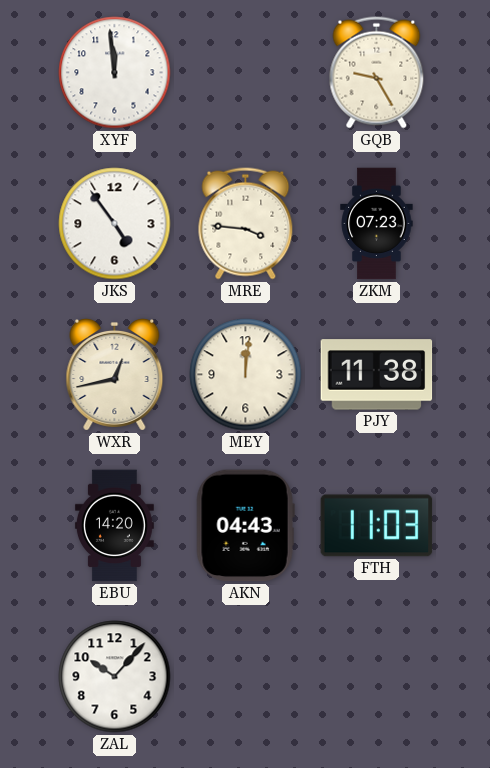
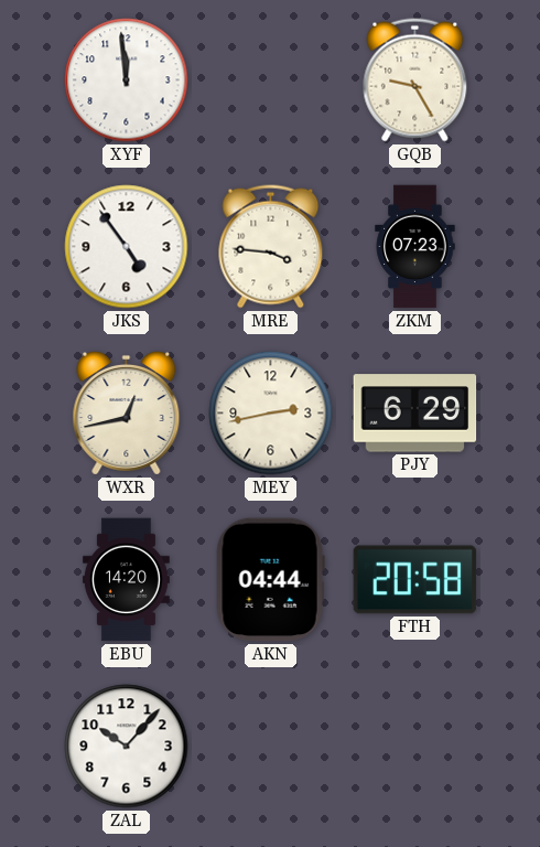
MEY: 12:01 -> 2:43
PJY: 11:38 -> 6:29
AKN: 04:43 -> 04:44
FTH: 11:03 -> 20:58
